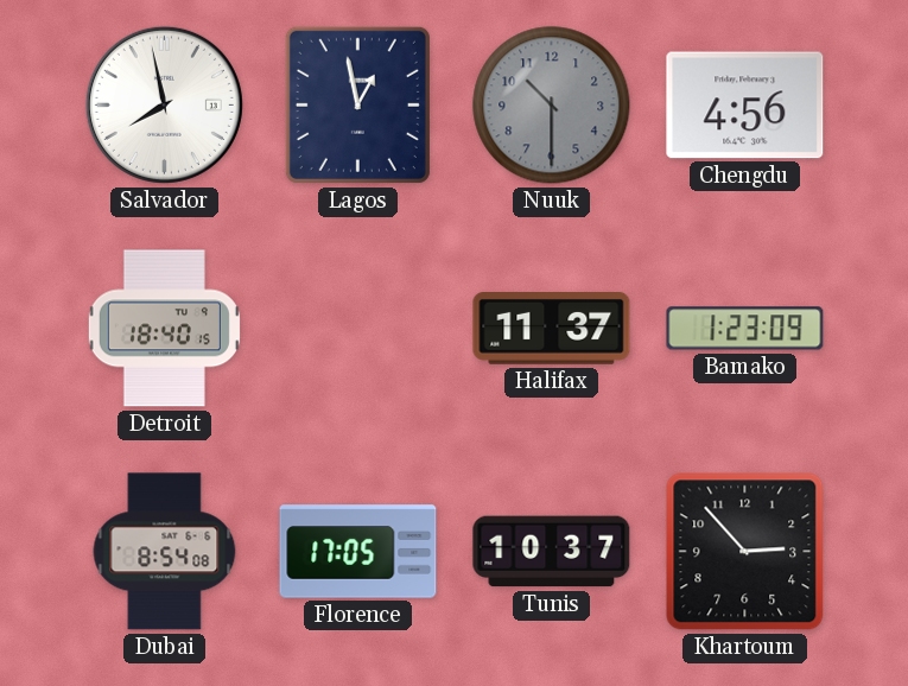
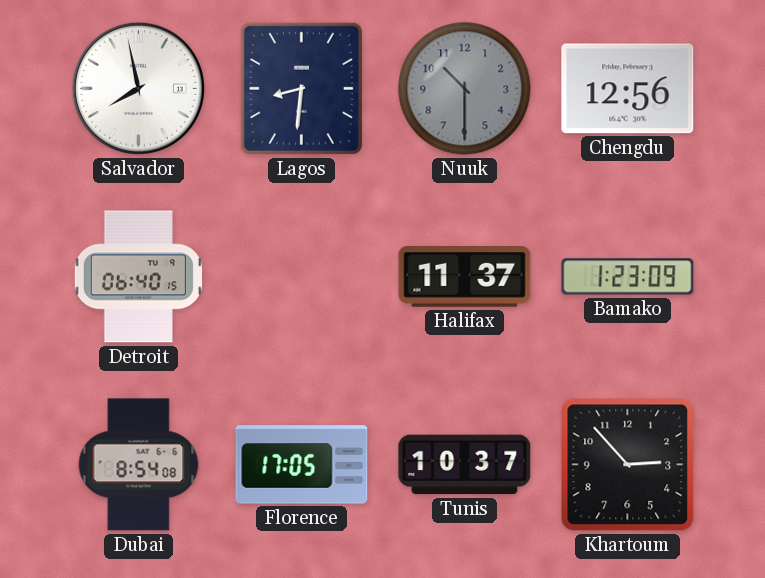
Lagos: 12:58 -> 8:31
Chengdu: 4:56 -> 12:56
Detroit: 18:40 -> 06:40
